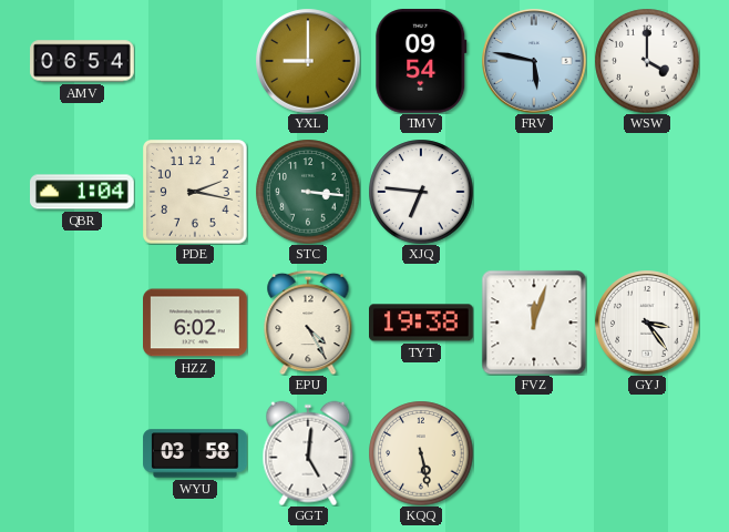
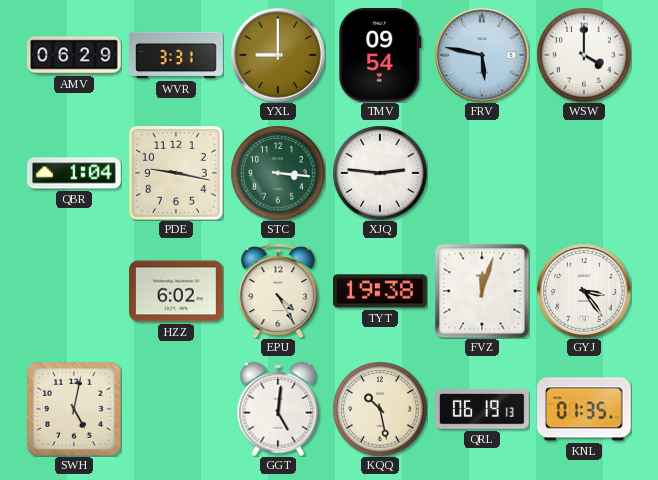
AMV: 06:54 -> 06:29
WVR: none -> 3:31
PDE: 2:17 -> 9:17
XJQ: 6:46 -> 2:46
SWH: none -> 5:02
WYU: 03:58 -> none
KQQ: 5:28 -> 10:28
QRL: none -> 06:19
KNL: none -> 01:35
